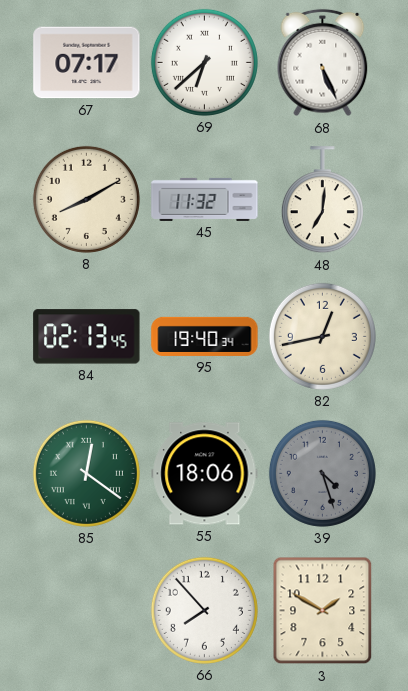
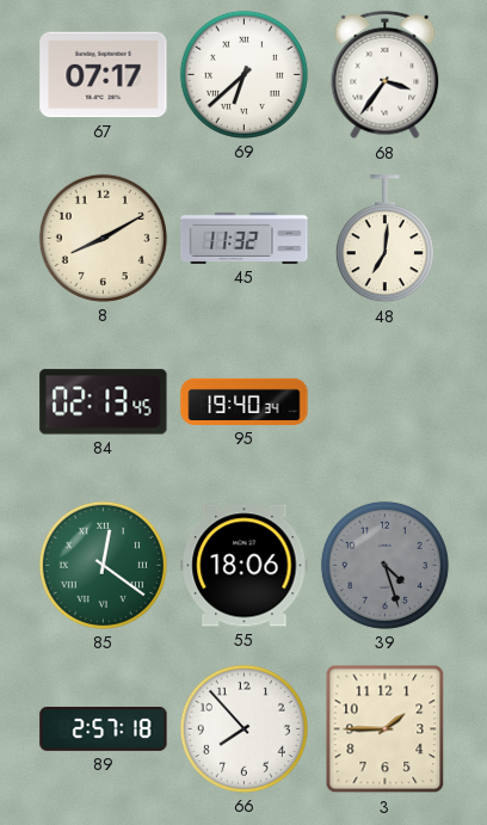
68: 5:26 -> 3:36
82: 12:43 -> none
89: none -> 2:57
3: 1:50 -> 1:45
